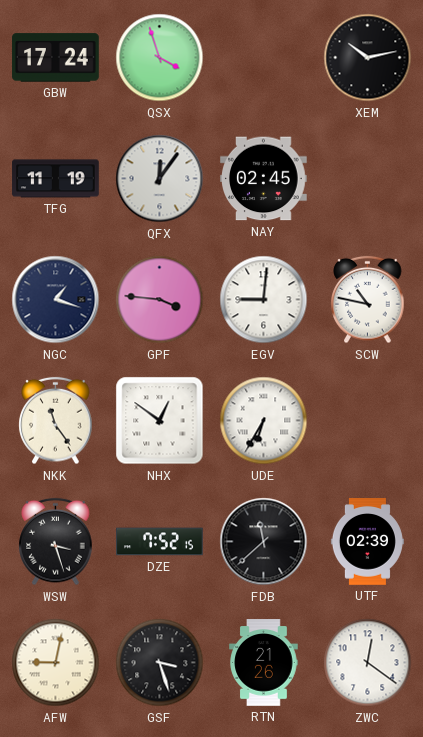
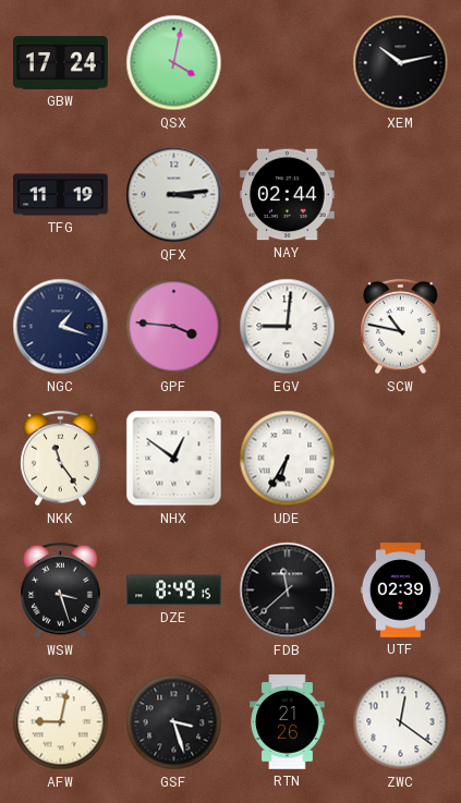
QSX: 3:57 -> 4:02
QFX: 12:06 -> 3:14
NAY: 02:45 -> 02:44
DZE: 7:52 -> 8:49
